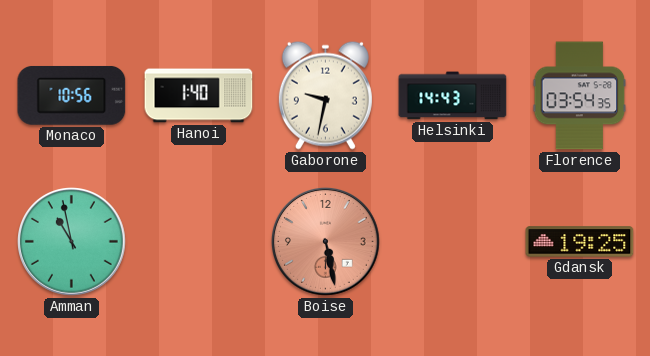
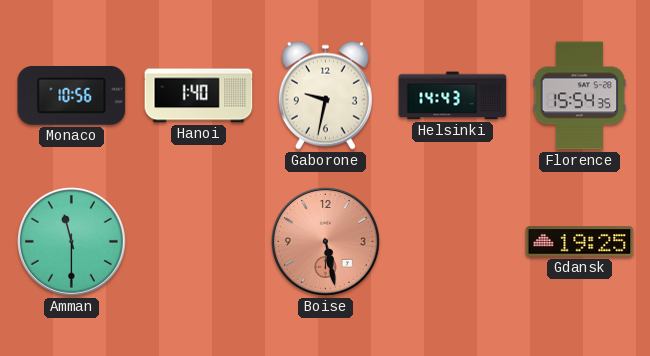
Florence: 03:54 -> 15:54
Amman: 10:58 -> 11:30
